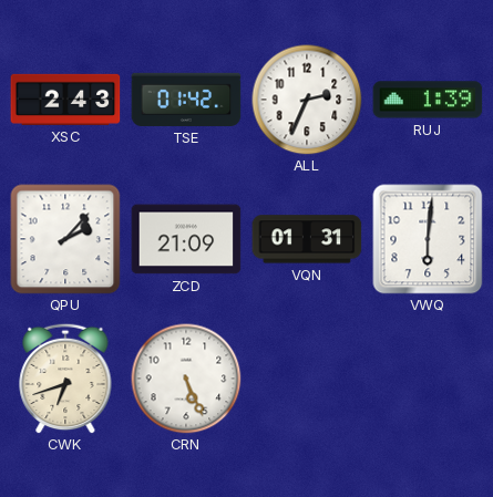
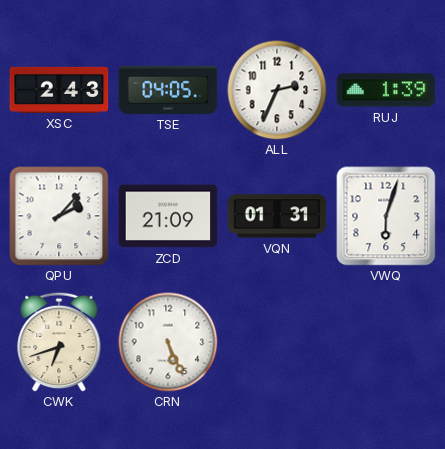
TSE: 01:42 -> 04:05
VWQ: 6:01 -> 6:03
